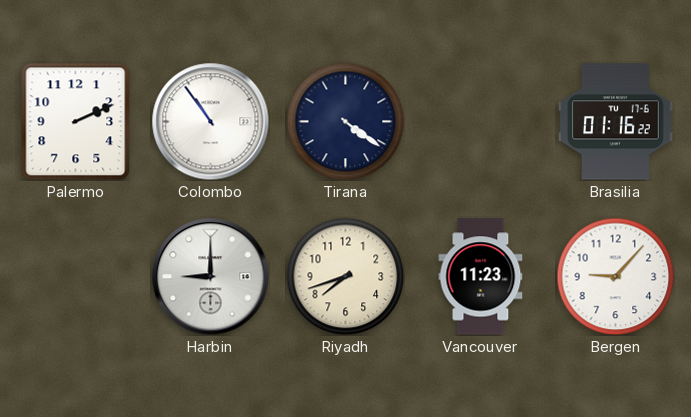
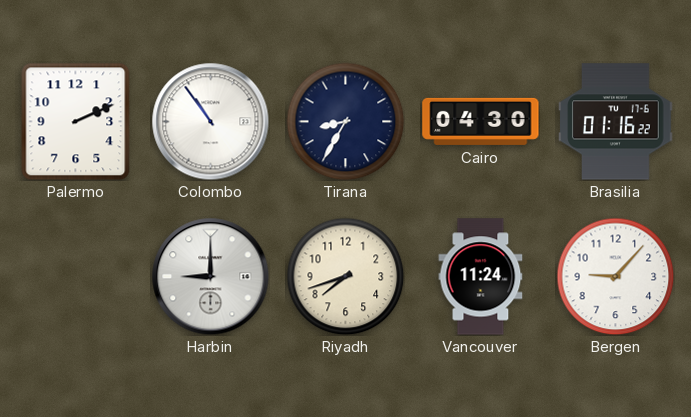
Tirana: 4:21 -> 8:35
Cairo: none -> 04:30
Vancouver: 11:23 -> 11:24
